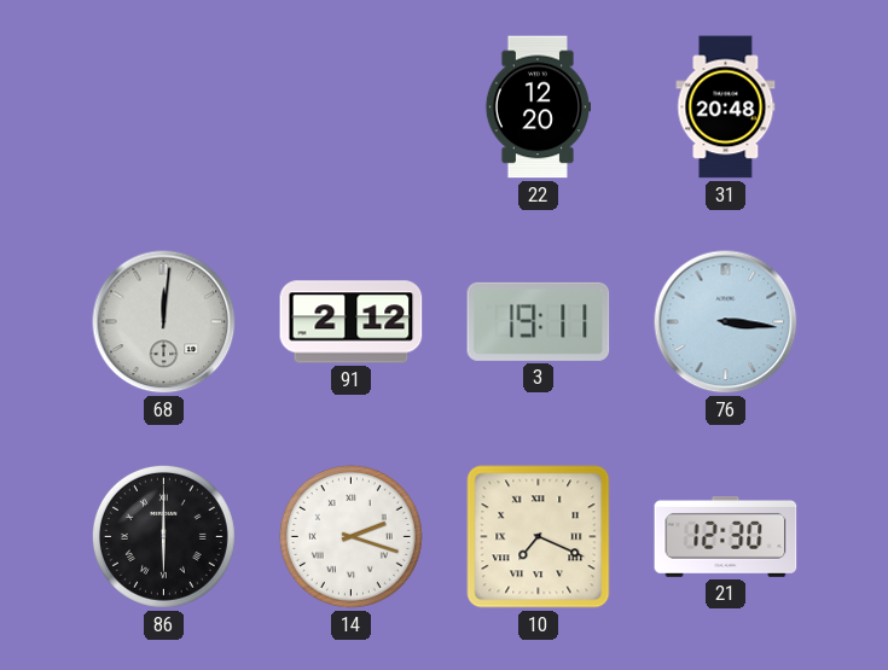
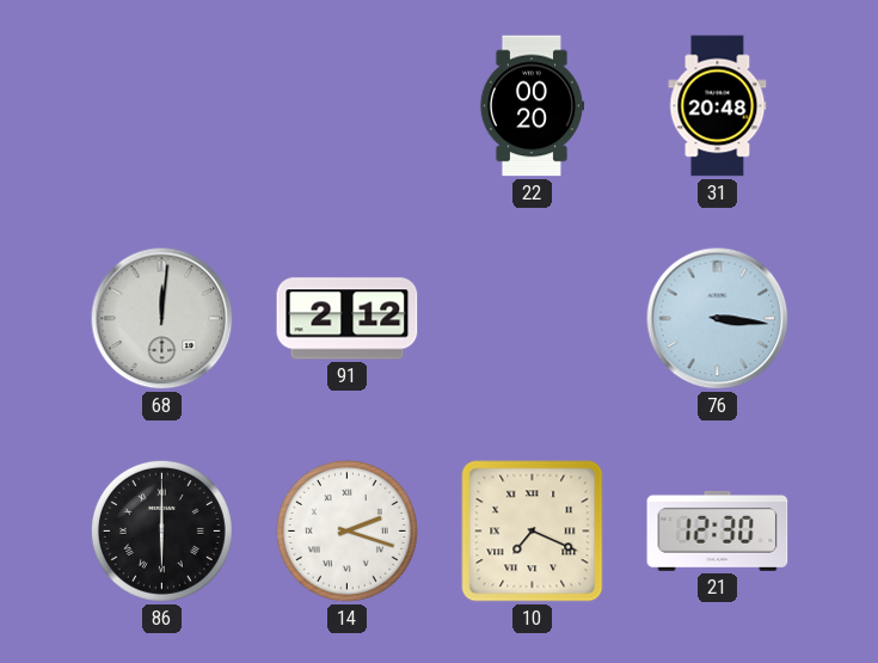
22: 12:20 -> 00:20
3: 19:11 -> none
